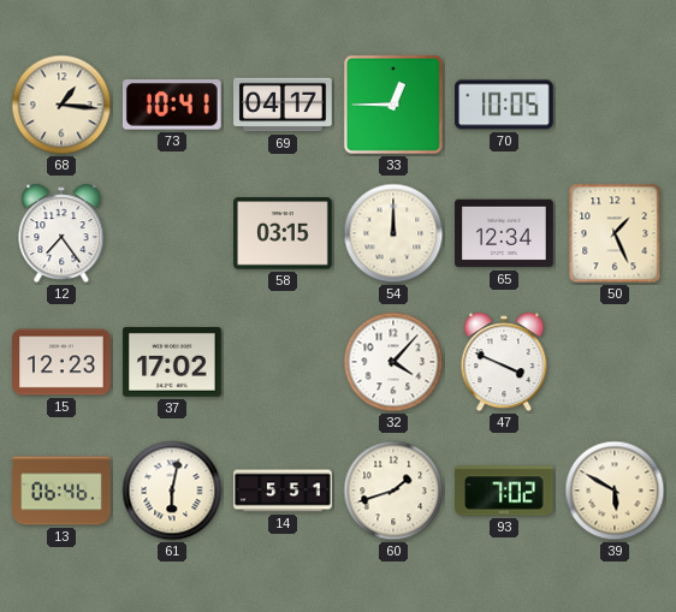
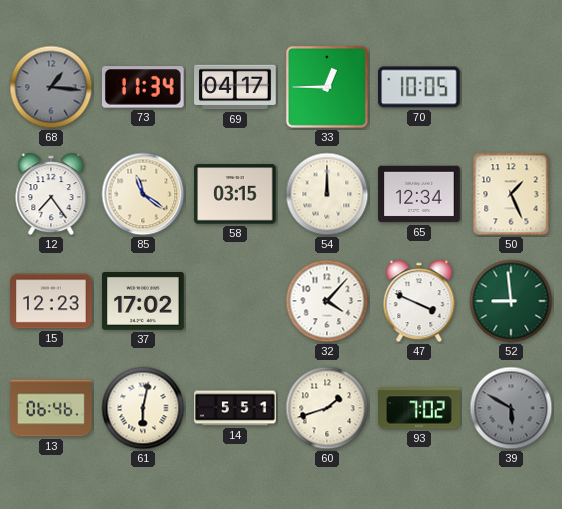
68 dial: cream -> grey
73: 10:41 -> 11:34
85: none -> 11:21
52: none -> 8:59
39 dial: cream -> grey
